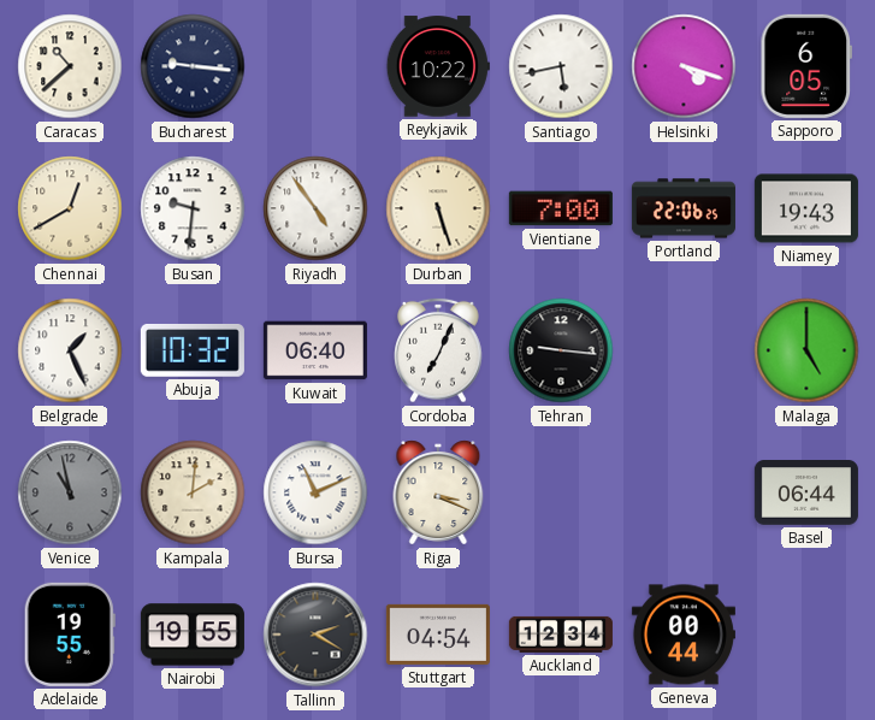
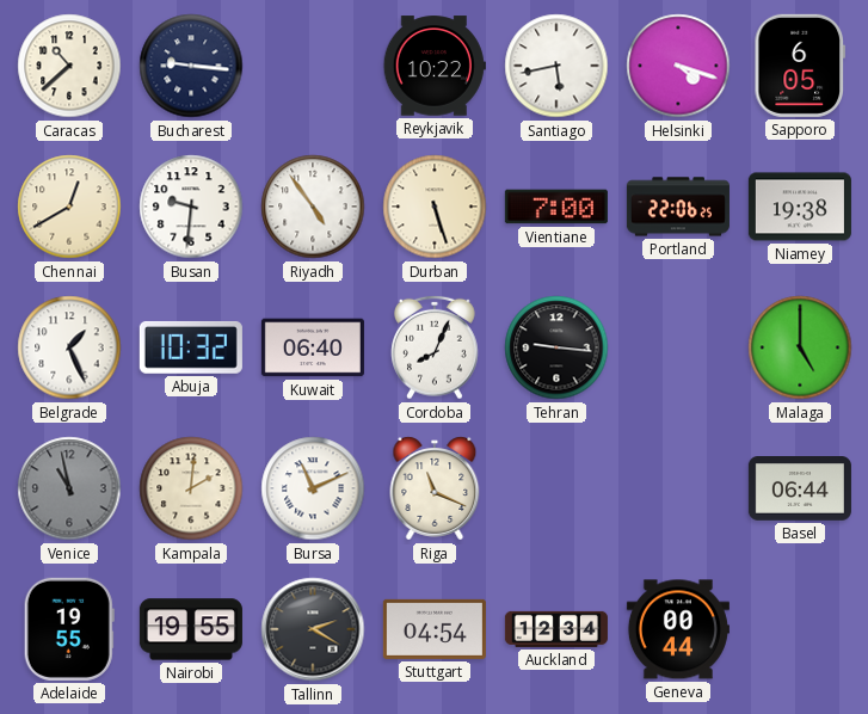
Niamey: 19:43 -> 19:38
Cordoba: 7:04 -> 8:04
Riga: 3:19 -> 11:19
